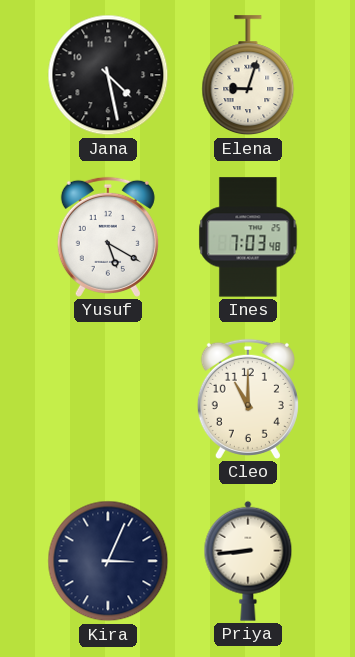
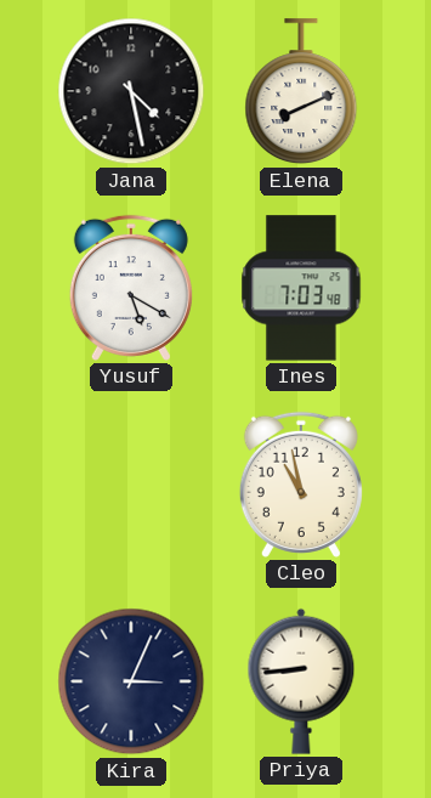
Elena: 9:03 -> 8:11
Cleo: 11:00 -> 10:58
